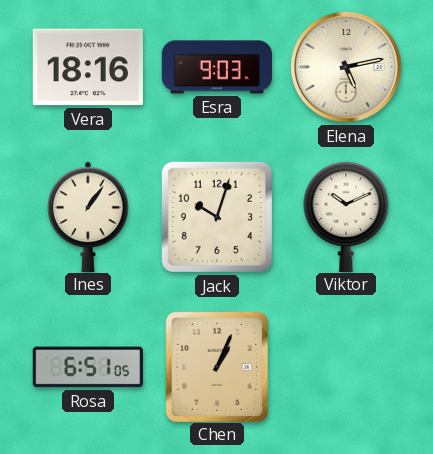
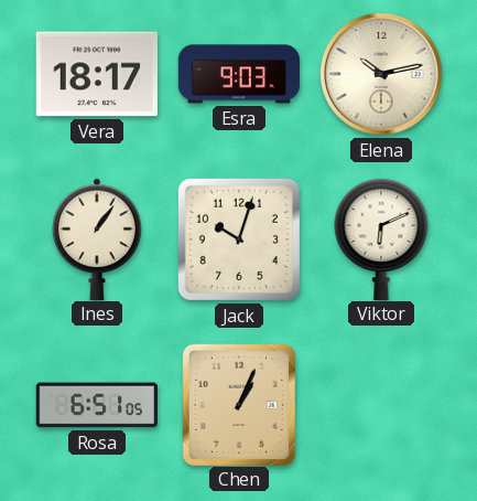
Vera: 18:16 -> 18:17
Elena: 5:13 -> 10:13
Viktor: 10:11 -> 6:11
